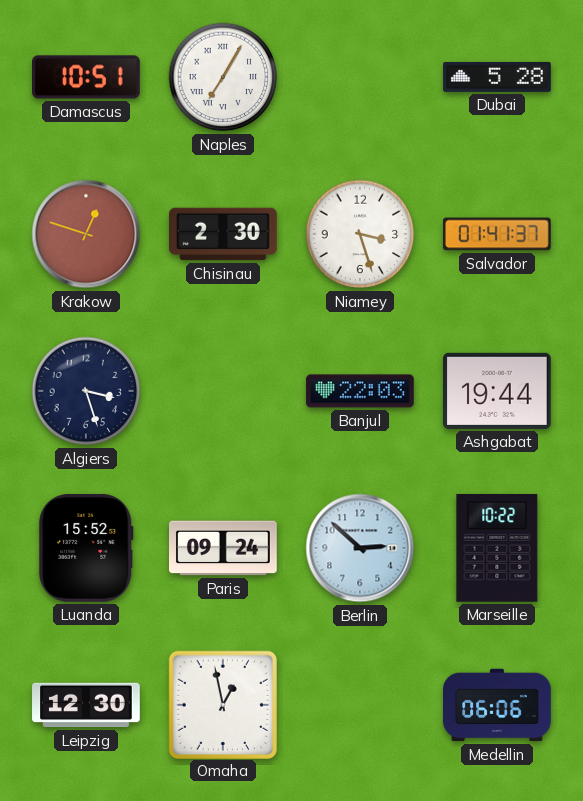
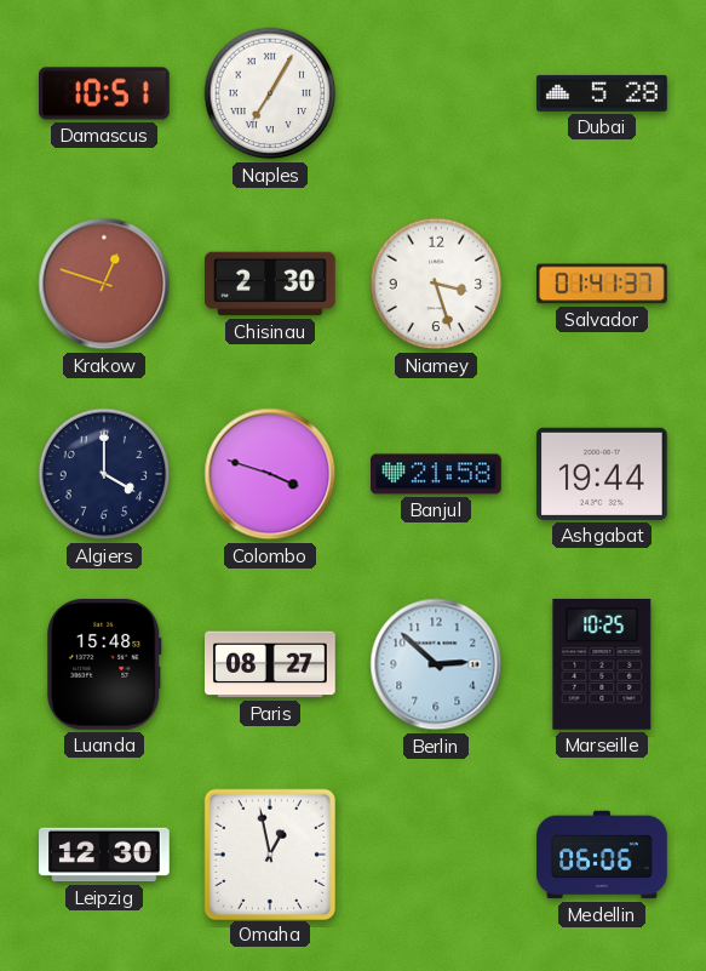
Algiers: 3:27 -> 4:00
Colombo: none -> 3:48
Banjul: 22:03 -> 21:58
Luanda: 15:52 -> 15:48
Paris: 09:24 -> 08:27
Marseille: 10:22 -> 10:25
